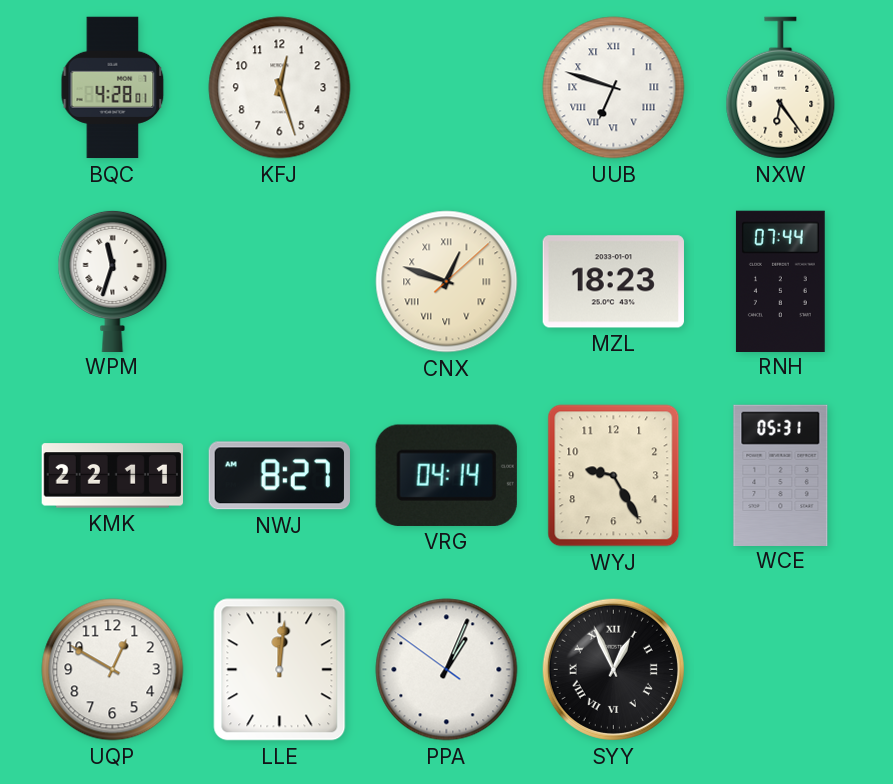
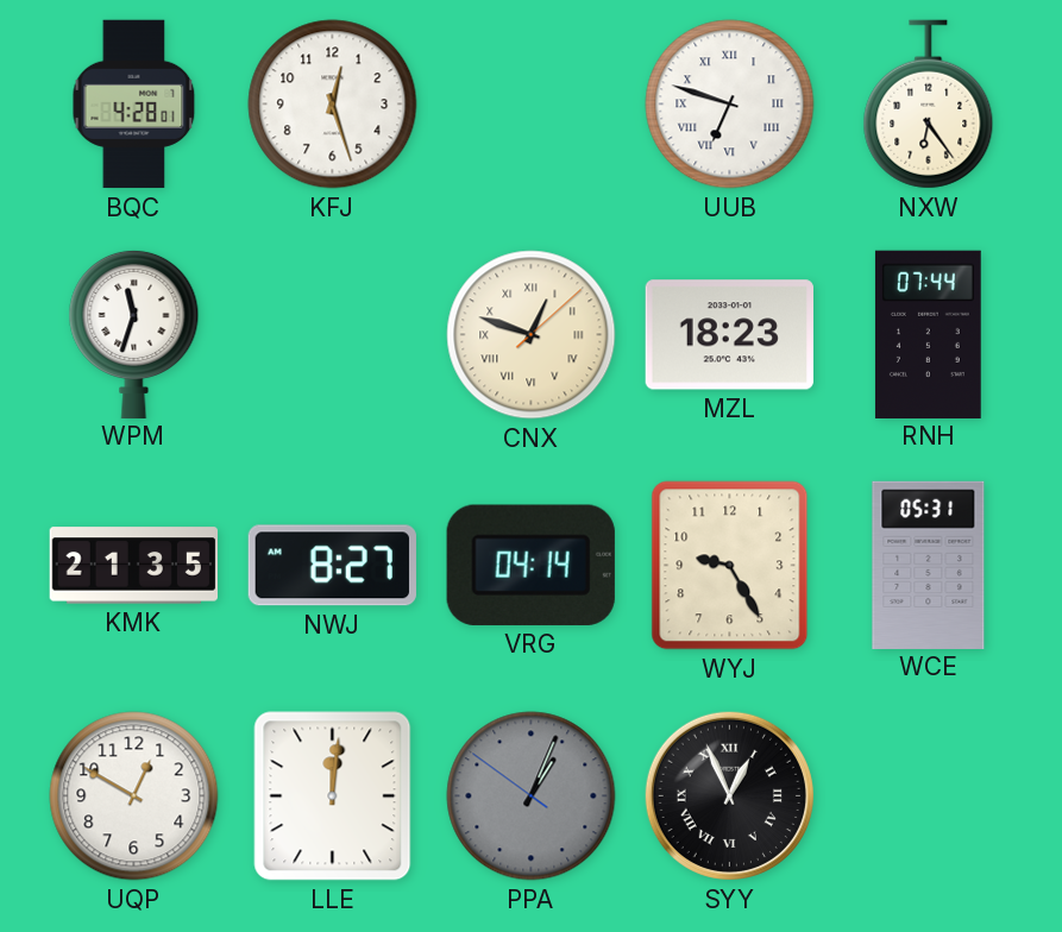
KMK: 22:11 -> 21:35
PPA dial: white -> grey
